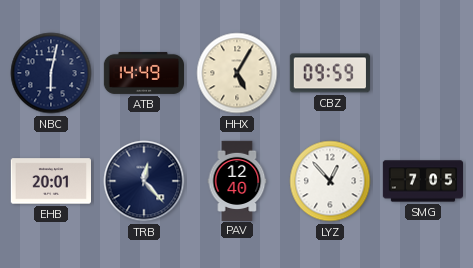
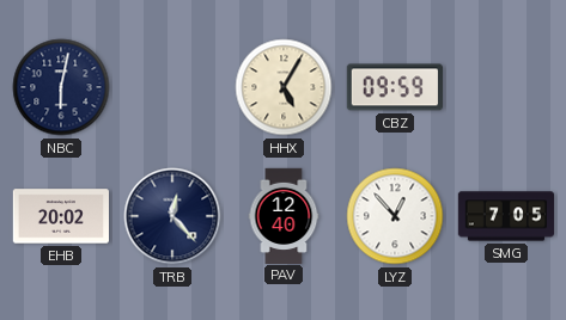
ATB: 14:49 -> none
EHB: 20:01 -> 20:02
